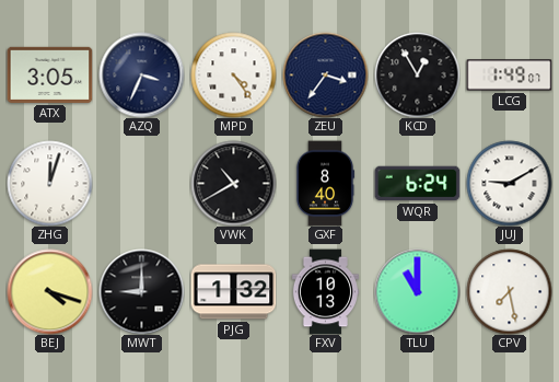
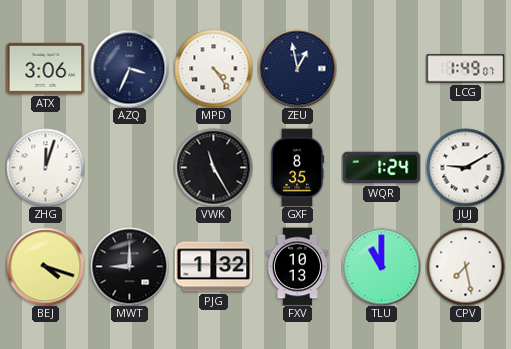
ATX: 3:05 -> 3:06
ZEU: 3:36 -> 12:58
KCD: 12:55 -> none
VWK: 10:40 -> 11:25
GXF: 8:40 -> 8:35
WQR: 6:24 -> 1:24
